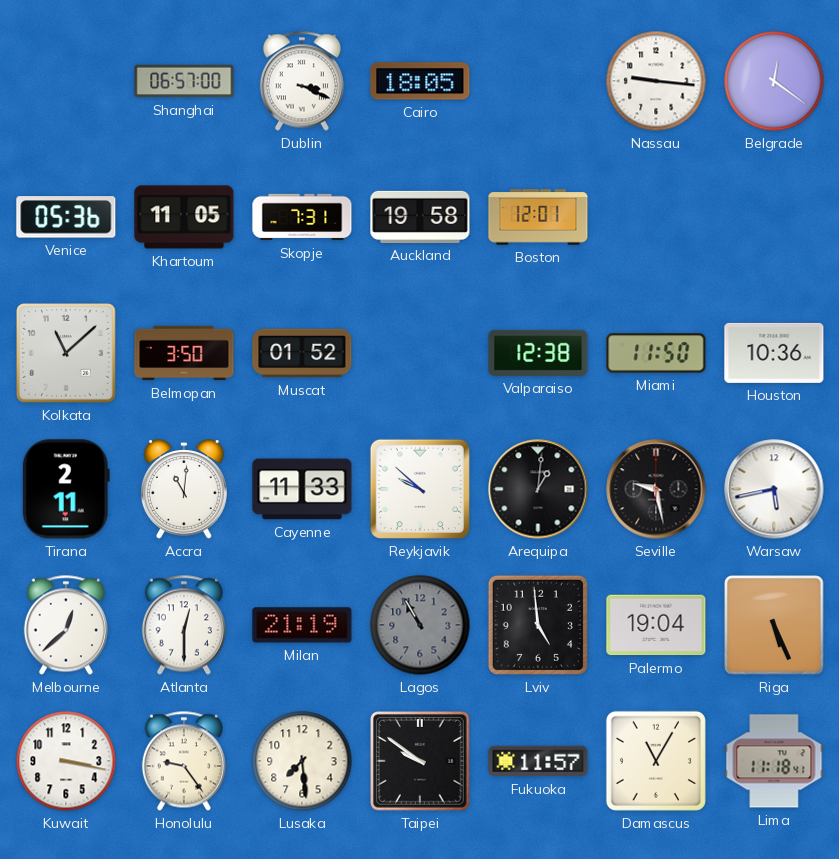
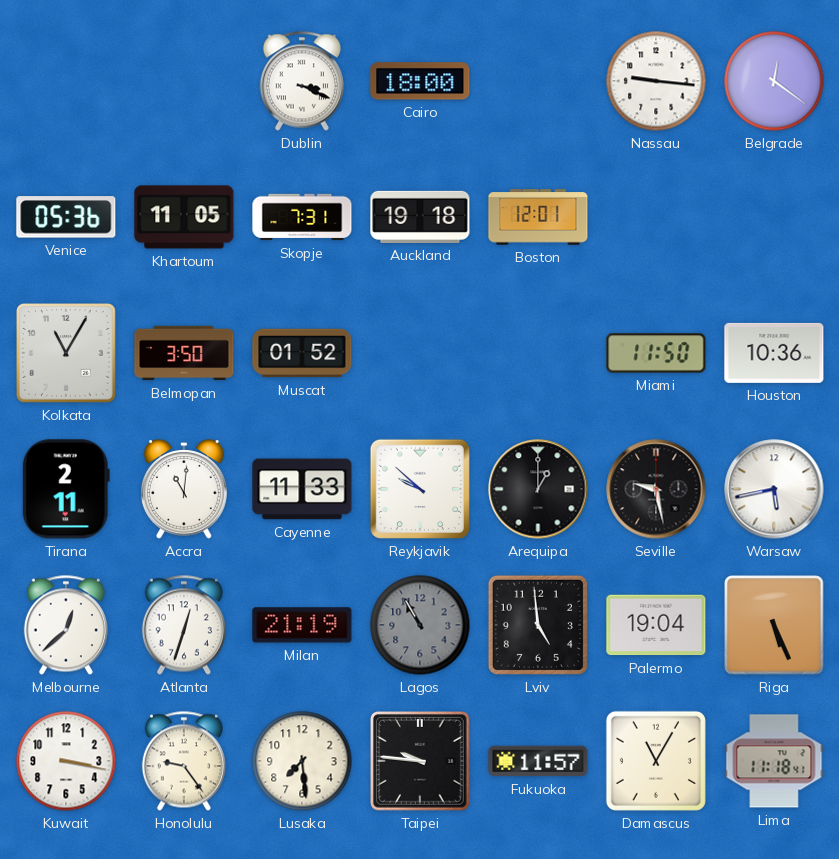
Shanghai: 06:57 -> none
Cairo: 18:05 -> 18:00
Auckland: 19:58 -> 19:18
Kolkata: 11:08 -> 11:05
Valparaiso: 12:38 -> none
Arequipa: 1:01 -> 1:00
Atlanta: 12:30 -> 12:33
Taipei: 9:51 -> 9:46
